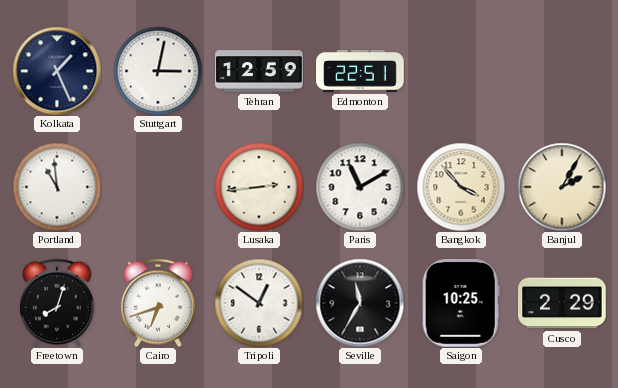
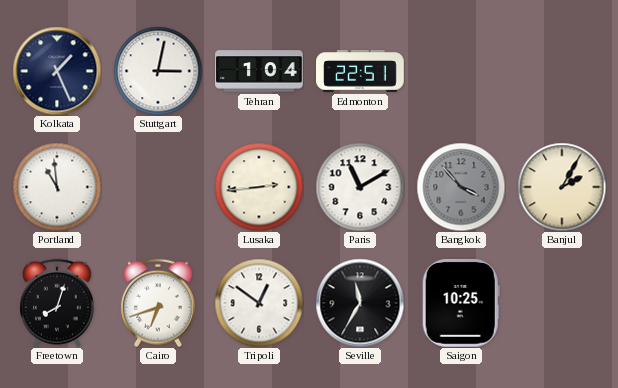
Tehran: 12:59 -> 1:04
Bangkok dial: cream -> grey
Cusco: 2:29 -> none
